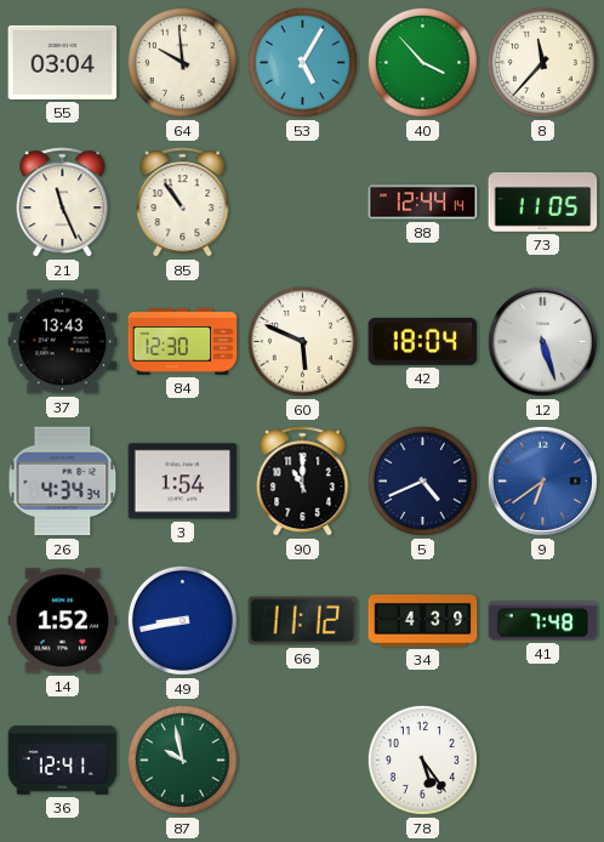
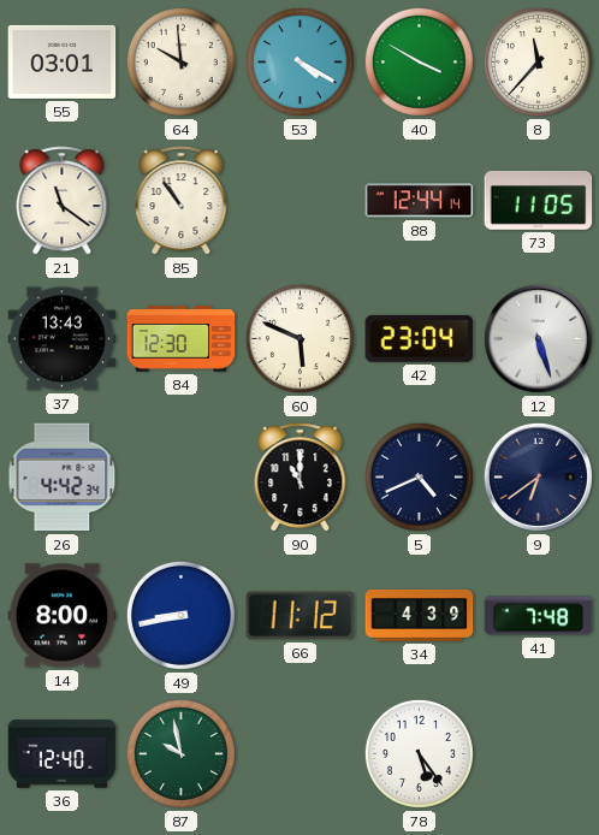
55: 03:04 -> 03:01
53: 5:05 -> 4:20
40: 3:53 -> 3:50
21: 11:26 -> 11:21
42: 18:04 -> 23:04
26: 4:34 -> 4:42
3: 1:54 -> none
9 dial: blue -> navy
14: 1:52 -> 8:00
36: 12:41 -> 12:40
